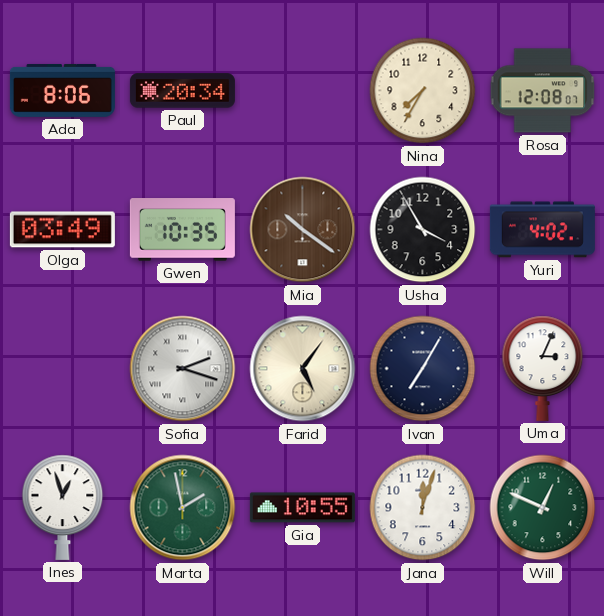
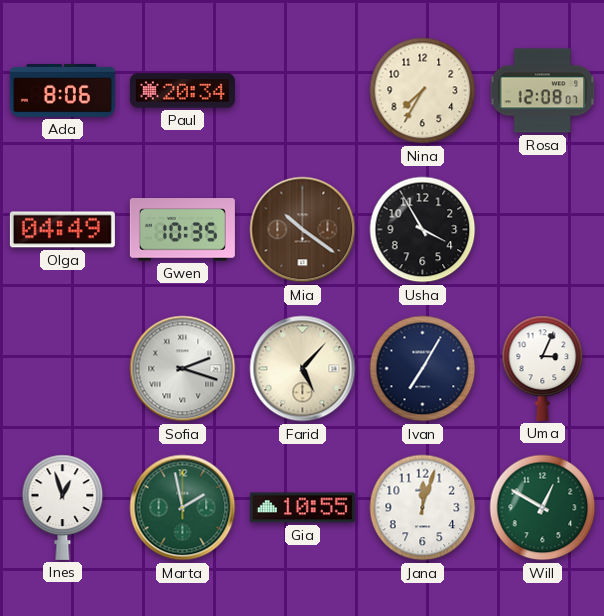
Olga: 03:49 -> 04:49
Yuri: 4:02 -> none
Farid: 5:06 -> 5:07
Will: 12:49 -> 12:50
